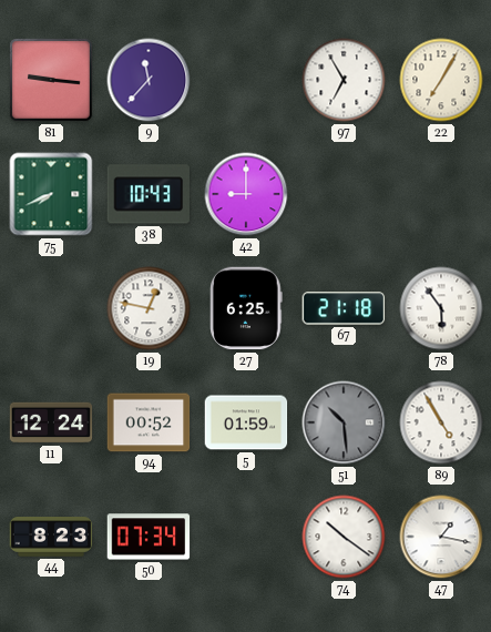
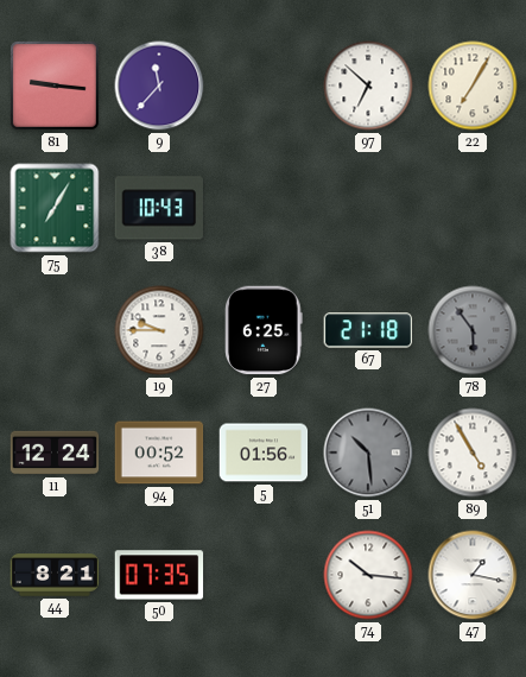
97: 6:55 -> 6:52
75: 7:41 -> 7:05
42: 9:00 -> none
19: 12:47 -> 9:45
78 dial: white -> grey
5: 01:59 -> 01:56
44: 8:23 -> 8:21
50: 07:34 -> 07:35
74: 10:21 -> 10:16
